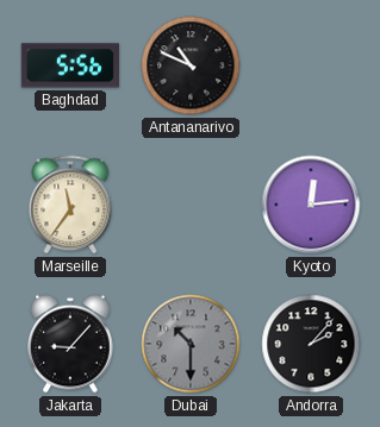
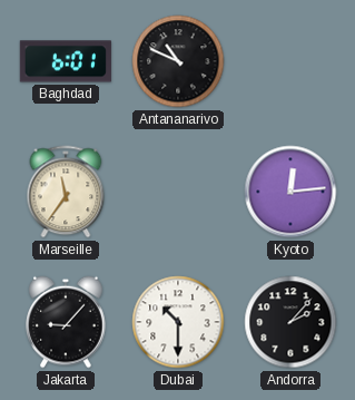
Baghdad: 5:56 -> 6:01
Dubai dial: grey -> white
